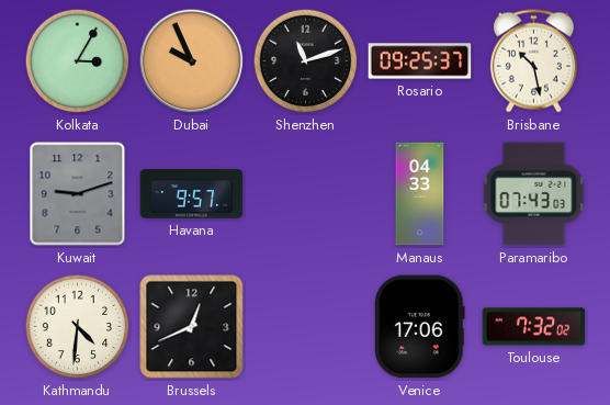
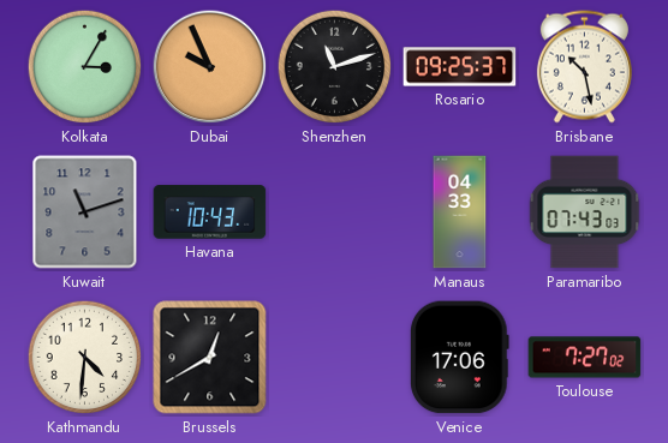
Kuwait: 9:12 -> 11:12
Havana: 9:57 -> 10:43
Brussels: 12:41 -> 12:40
Toulouse: 7:32 -> 7:27
